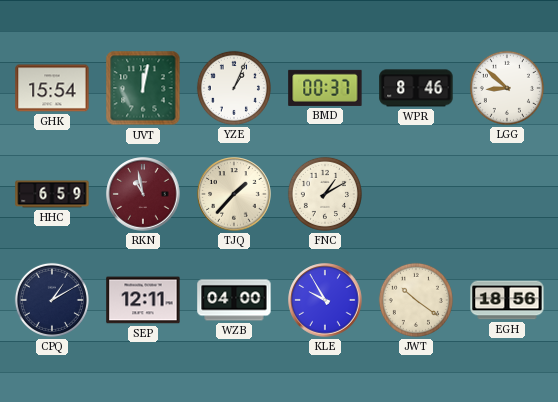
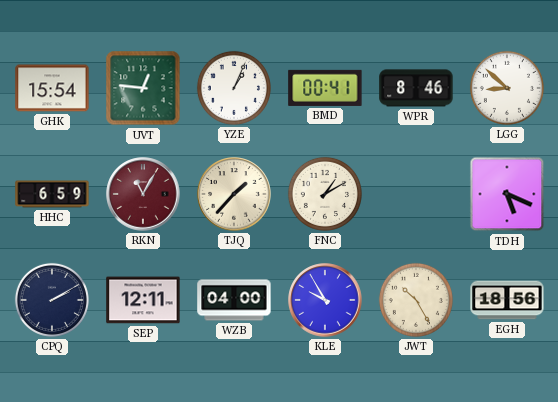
UVT: 12:02 -> 12:46
BMD: 00:37 -> 00:41
RKN: 10:58 -> 11:05
TDH: none -> 5:19
CPQ: 1:10 -> 2:10
JWT: 10:21 -> 10:25
